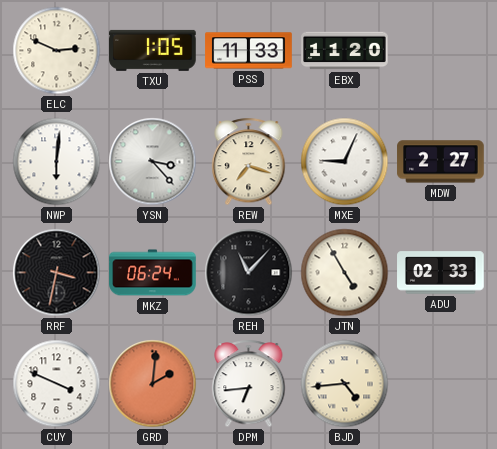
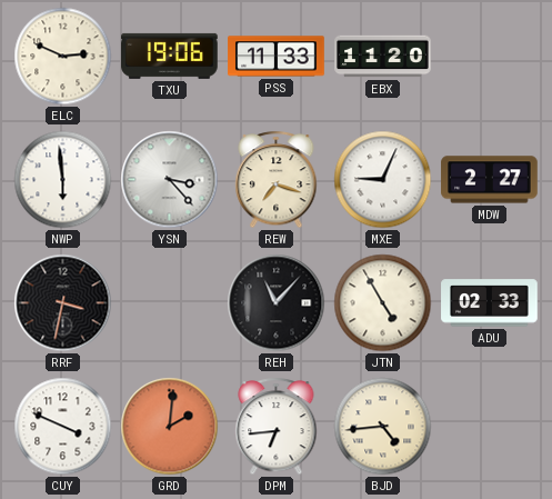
TXU: 1:05 -> 19:06
NWP: 6:01 -> 5:59
MKZ: 06:24 -> none
